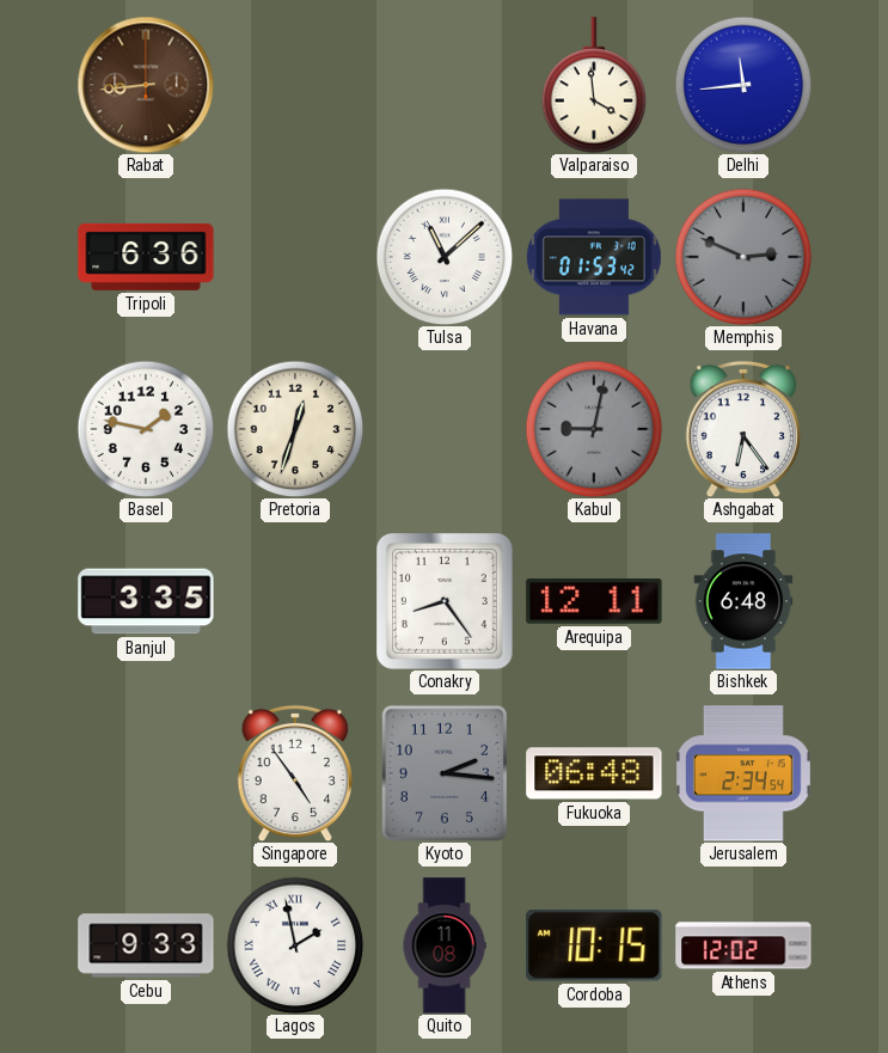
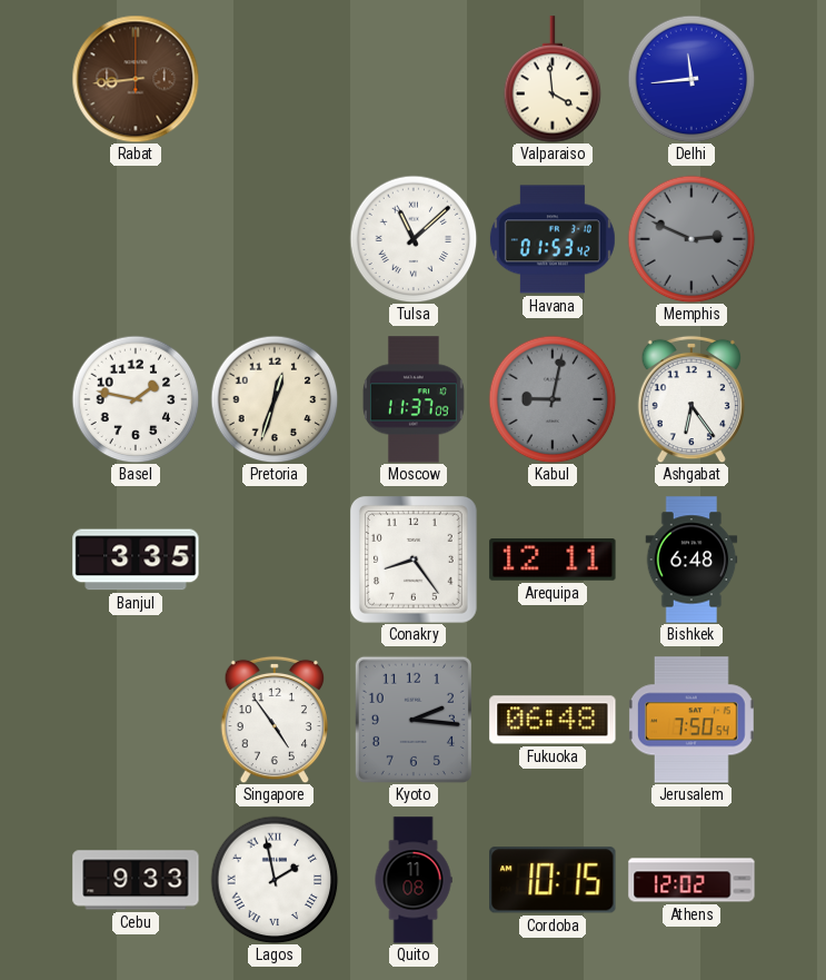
Tripoli: 6:36 -> none
Moscow: none -> 11:37
Jerusalem: 2:34 -> 7:50
